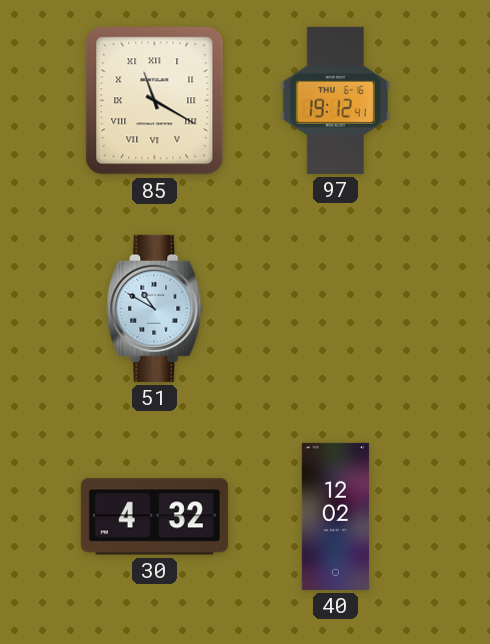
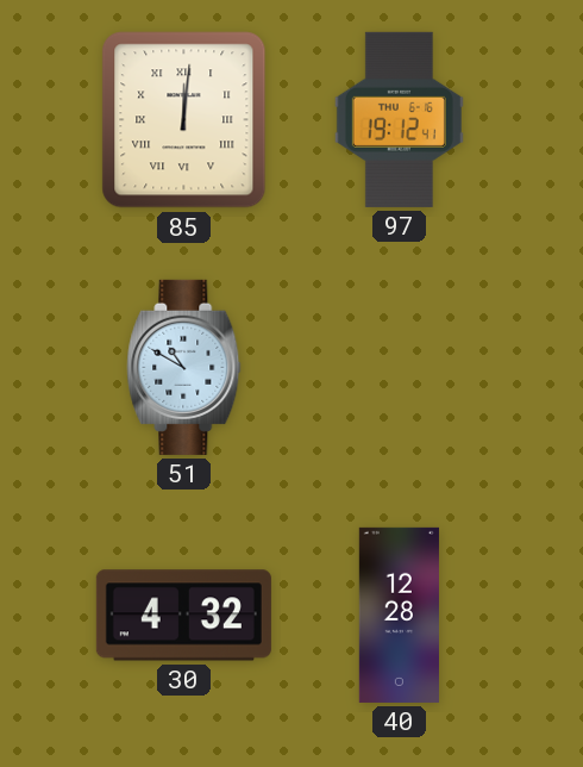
85: 11:20 -> 12:01
40: 12:02 -> 12:28
